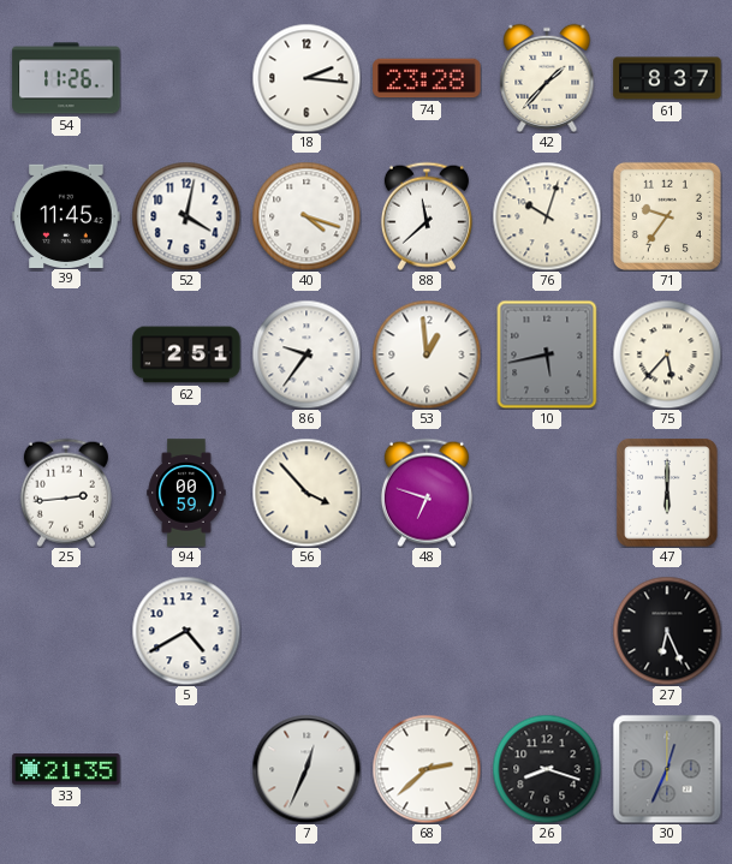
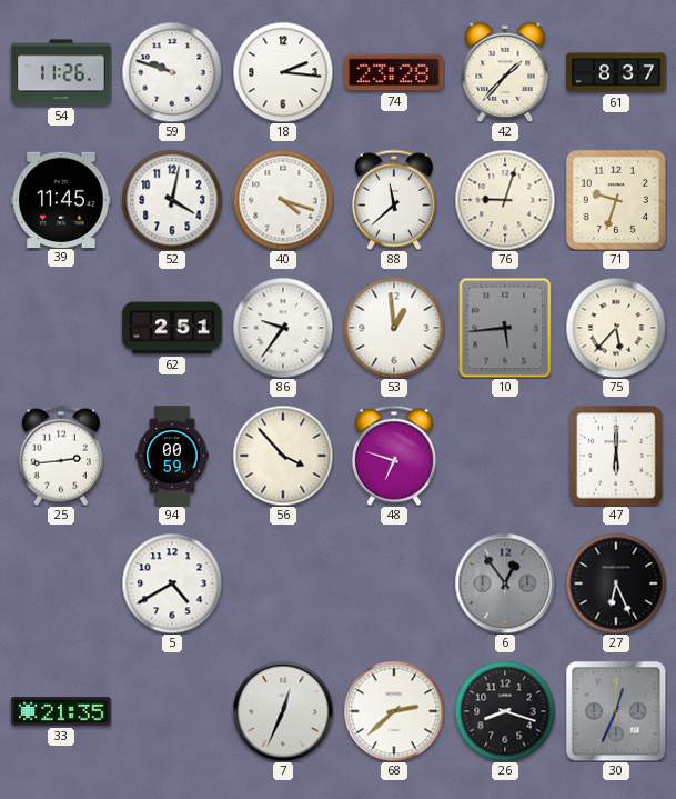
59: none -> 9:48
76: 10:03 -> 9:03
71: 9:36 -> 9:33
10: 5:43 -> 5:44
6: none -> 12:54
